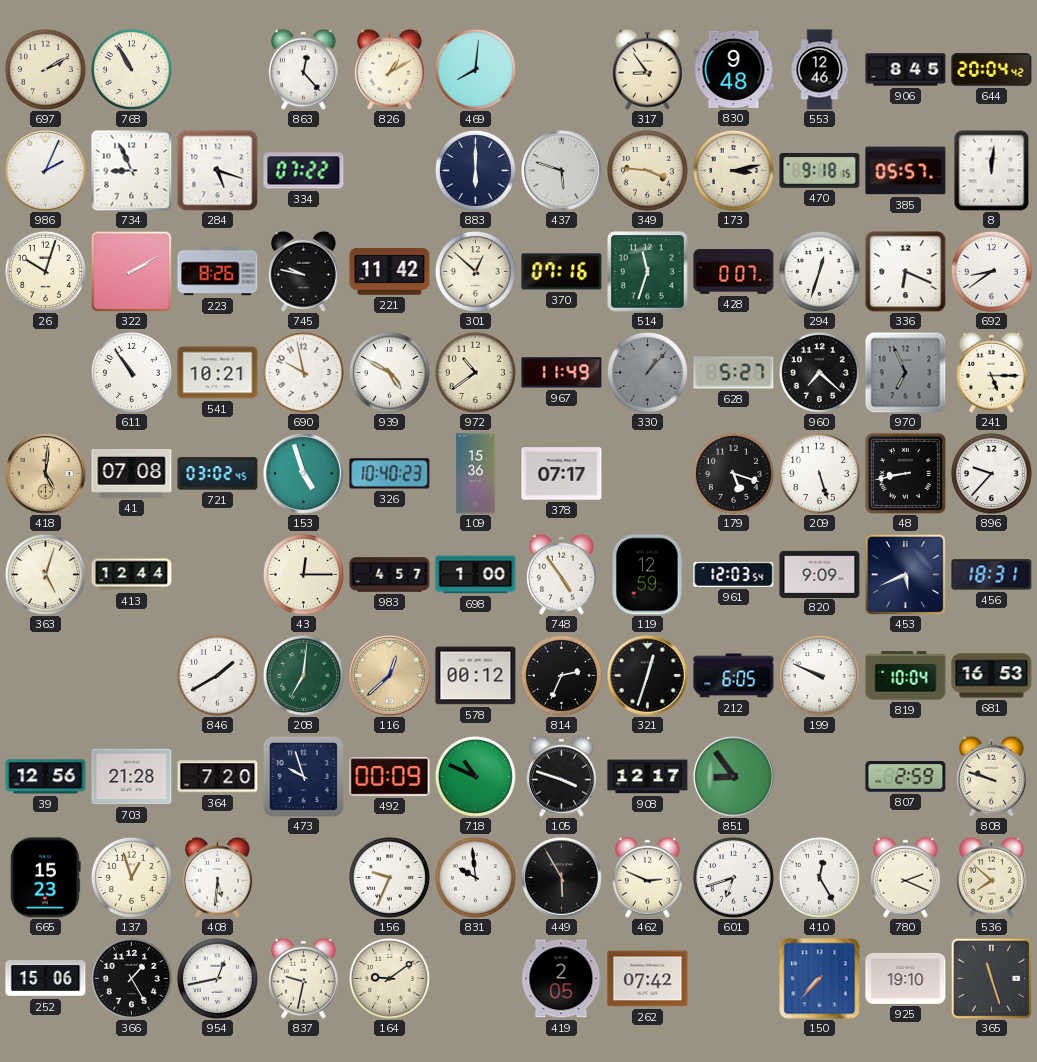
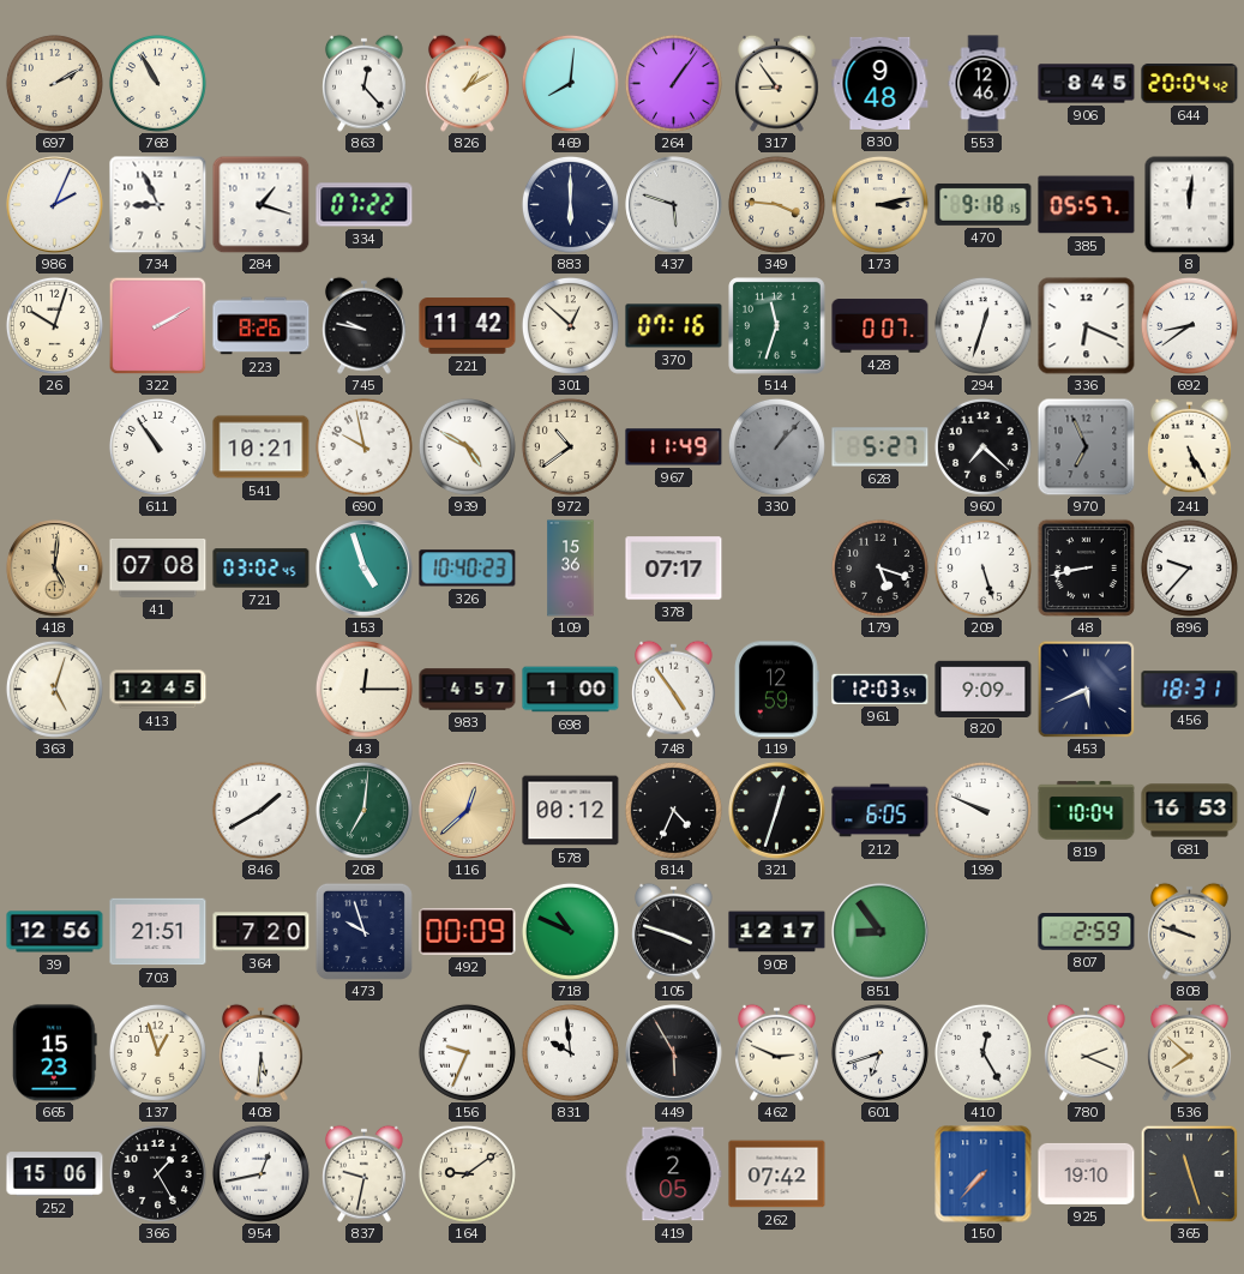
264: none -> 1:06
284: 5:18 -> 1:18
241: 5:15 -> 5:25
413: 12:44 -> 12:45
814: 2:34 -> 4:34
703: 21:28 -> 21:51
